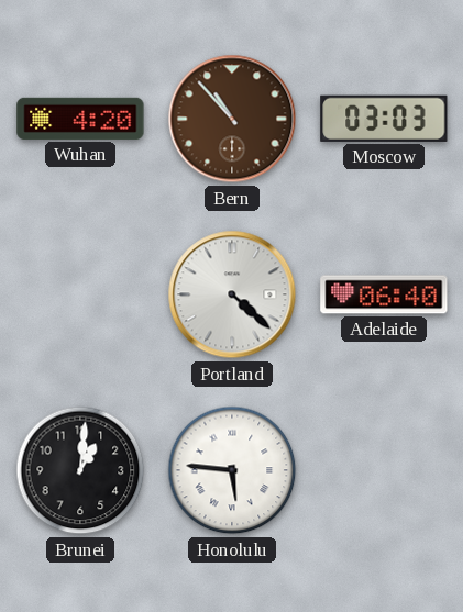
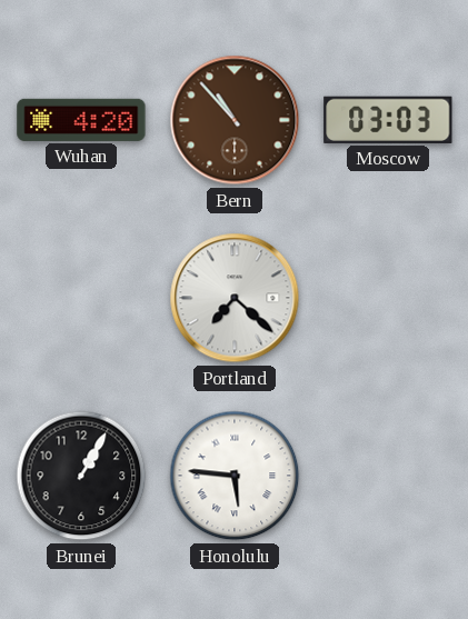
Portland: 4:22 -> 7:22
Adelaide: 06:40 -> none
Brunei: 1:01 -> 1:05
